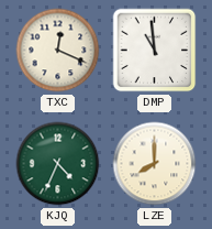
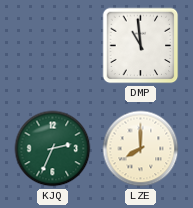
TXC: 12:19 -> none
KJQ: 4:34 -> 2:34
